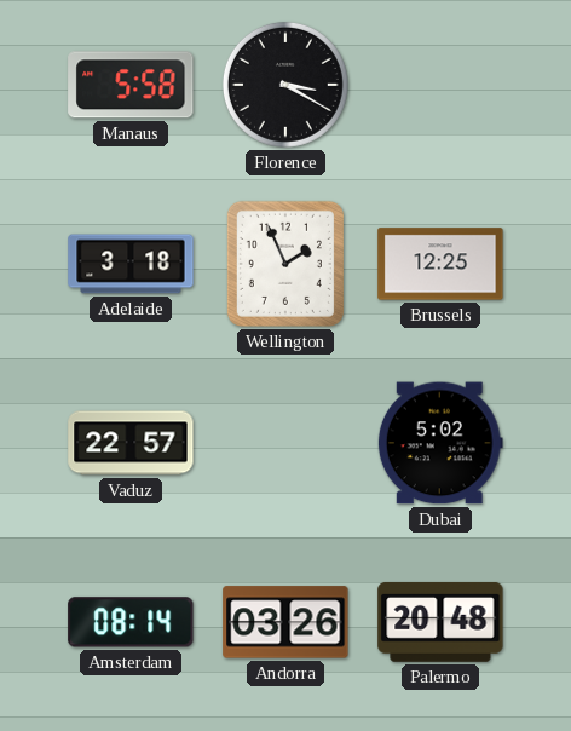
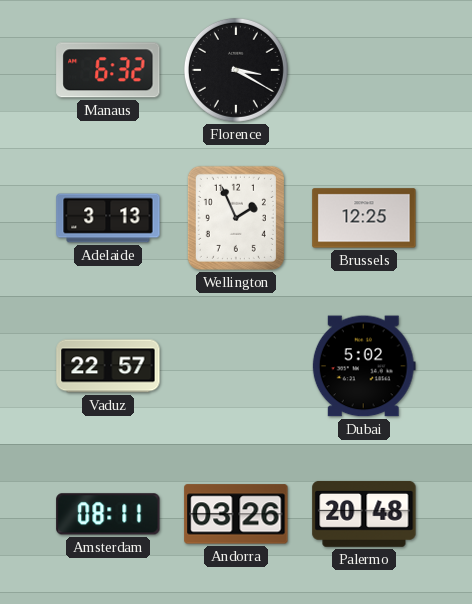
Manaus: 5:58 -> 6:32
Adelaide: 3:18 -> 3:13
Amsterdam: 08:14 -> 08:11
